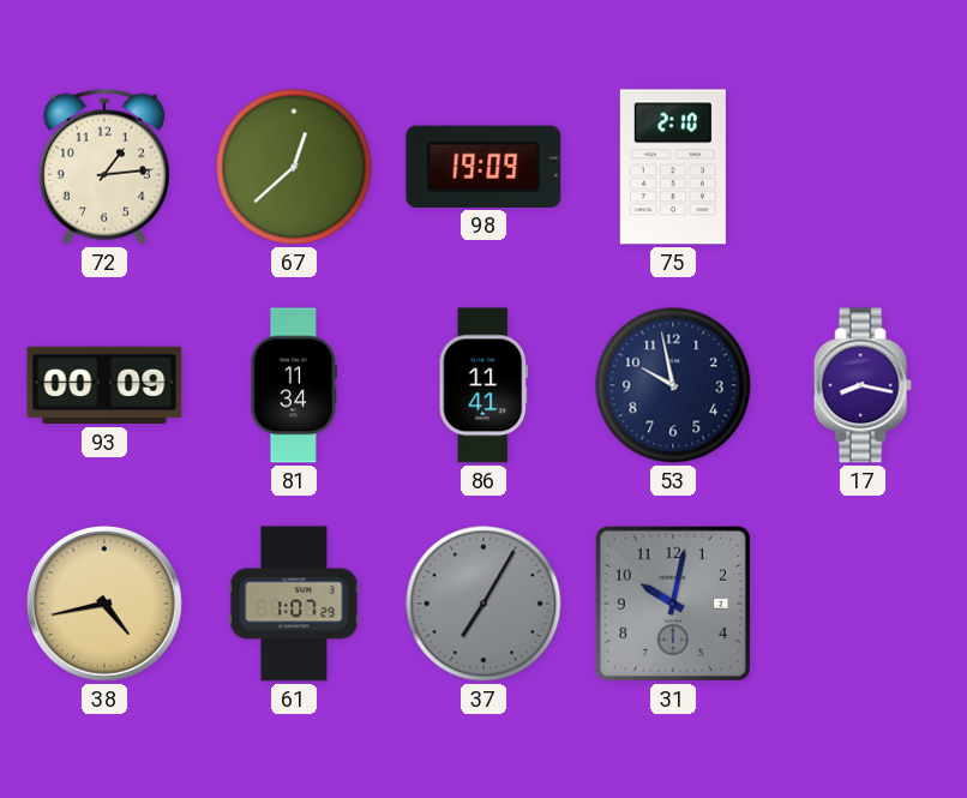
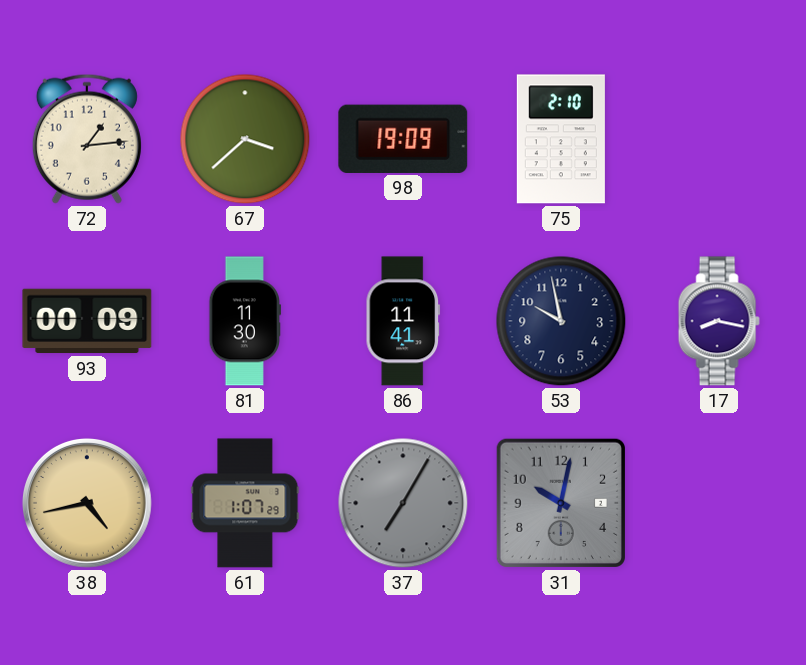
67: 12:38 -> 3:38
81: 11:34 -> 11:30
